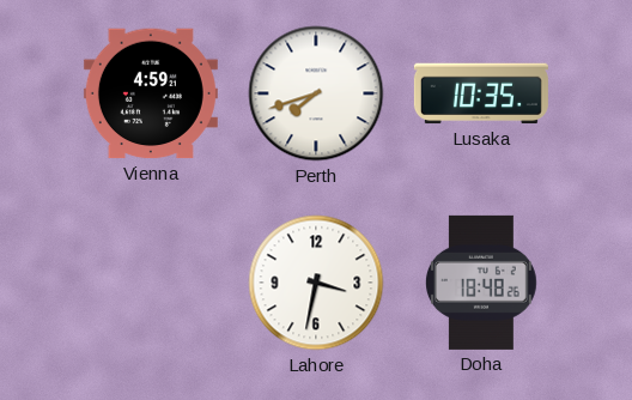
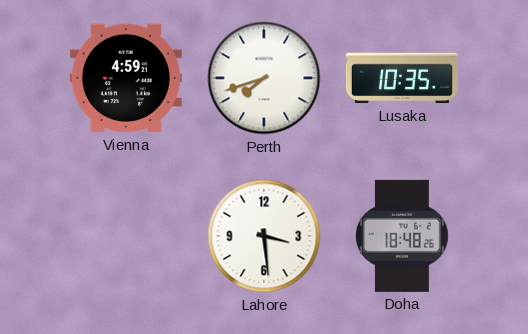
Lahore: 3:32 -> 3:29
